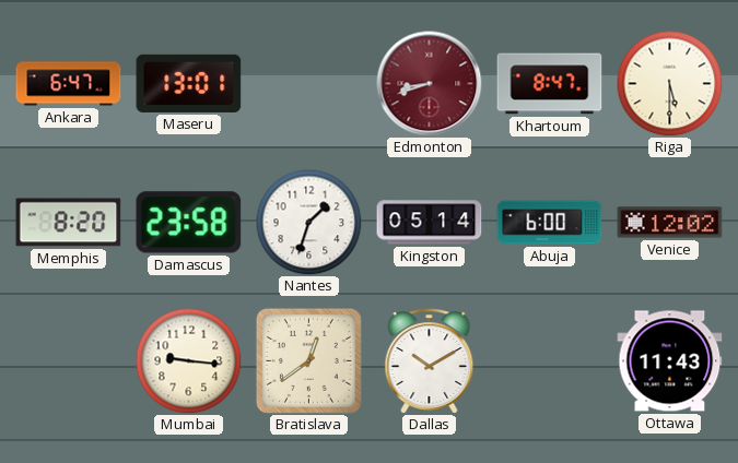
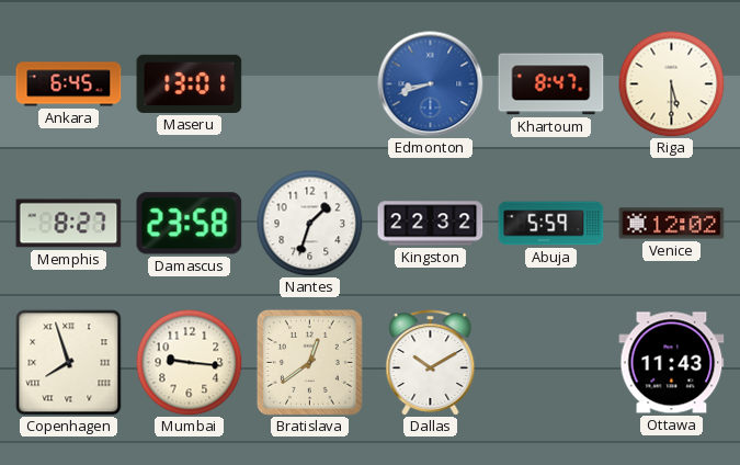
Ankara: 6:47 -> 6:45
Edmonton dial: burgundy -> blue
Memphis: 8:20 -> 8:27
Kingston: 05:14 -> 22:32
Abuja: 6:00 -> 5:59
Copenhagen: none -> 7:57
